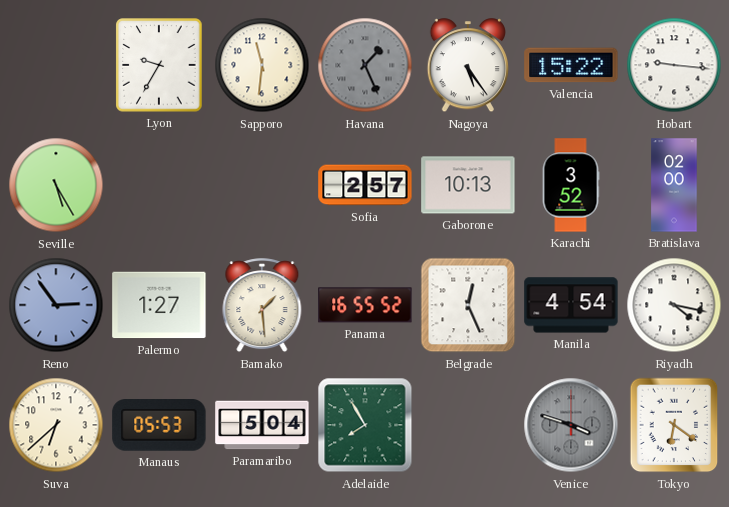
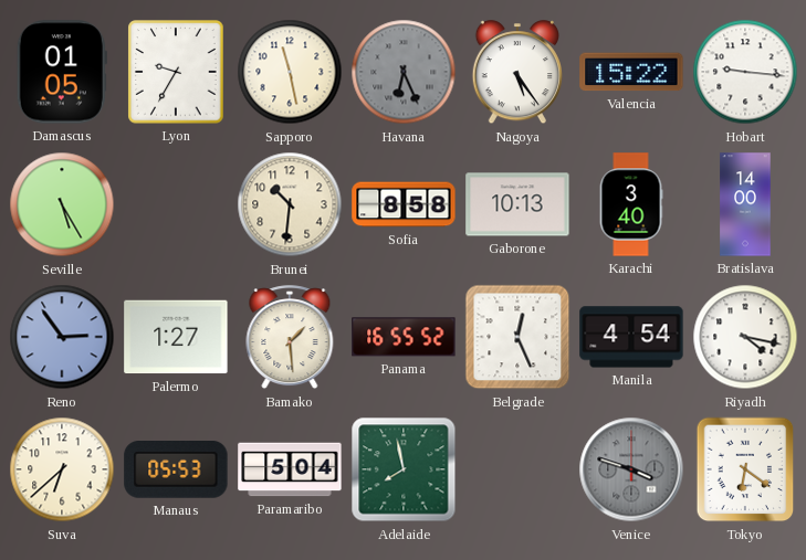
Damascus: none -> 01:05
Sapporo: 11:31 -> 11:28
Havana: 1:26 -> 6:26
Brunei: none -> 10:31
Sofia: 2:57 -> 8:58
Karachi: 3:52 -> 3:40
Bratislava: 02:00 -> 14:00
Adelaide: 7:55 -> 7:58
